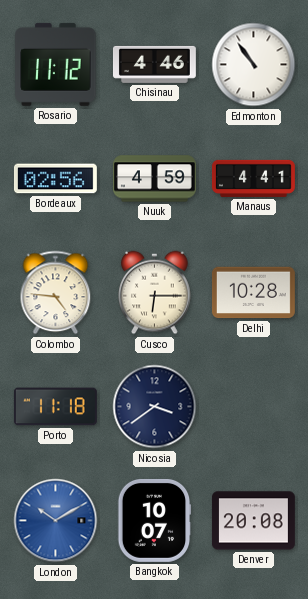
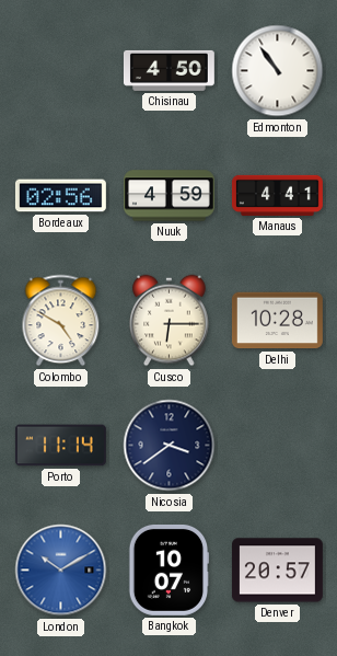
Rosario: 11:12 -> none
Chisinau: 4:46 -> 4:50
Colombo: 4:46 -> 4:50
Porto: 11:18 -> 11:14
Denver: 20:08 -> 20:57
